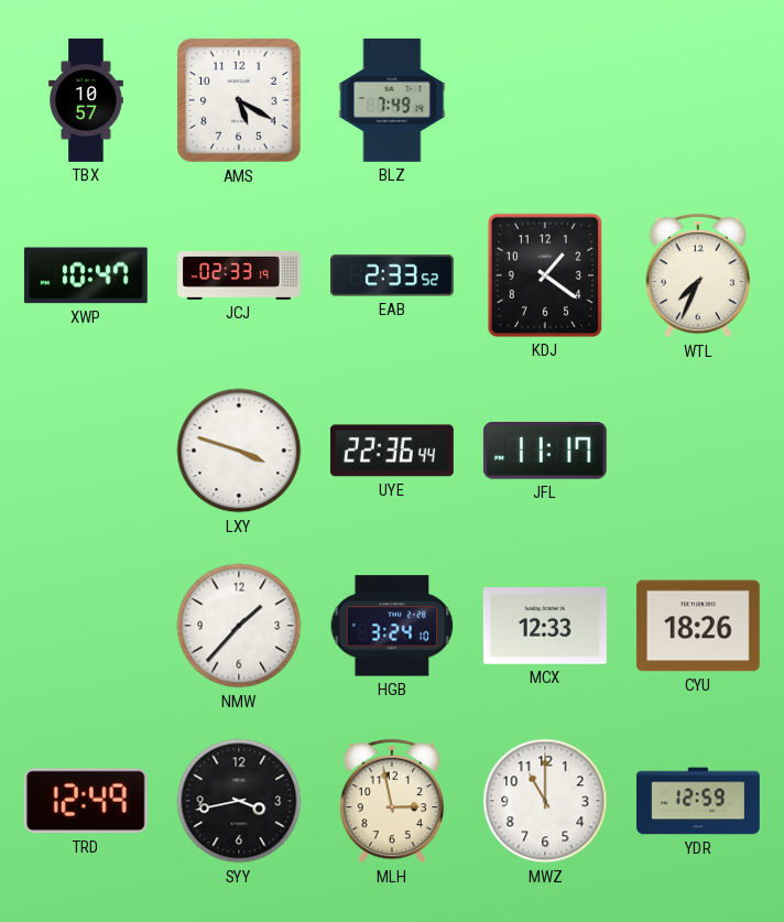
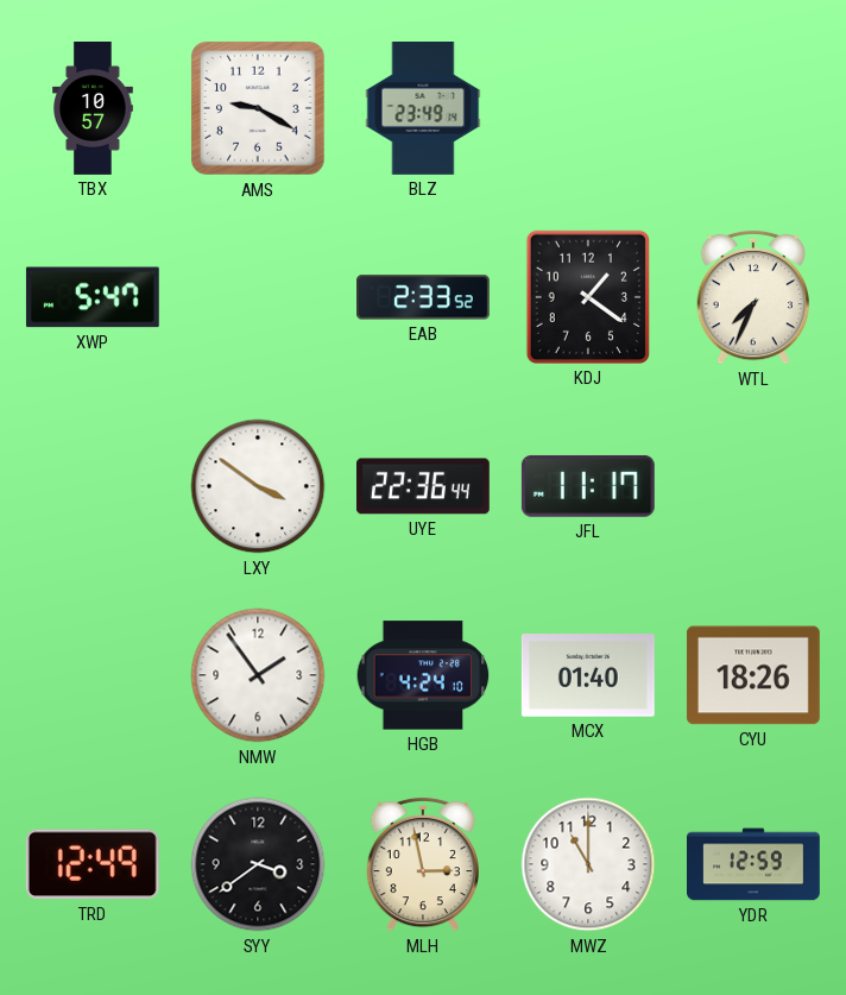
AMS: 5:20 -> 9:20
BLZ: 7:49 -> 23:49
XWP: 10:47 -> 5:47
JCJ: 02:33 -> none
LXY: 3:48 -> 3:51
NMW: 1:37 -> 1:54
HGB: 3:24 -> 4:24
MCX: 12:33 -> 01:40
SYY: 3:43 -> 3:39
